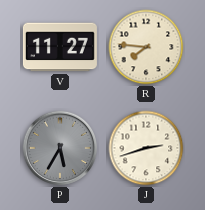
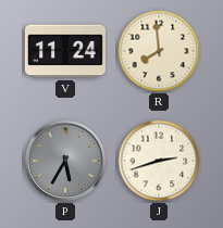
V: 11:27 -> 11:24
R: 7:46 -> 7:59
